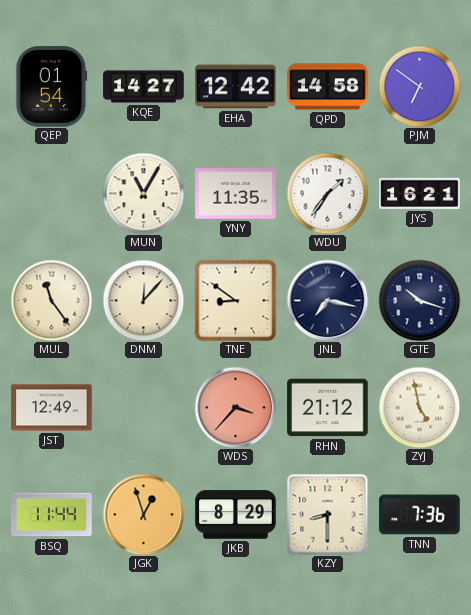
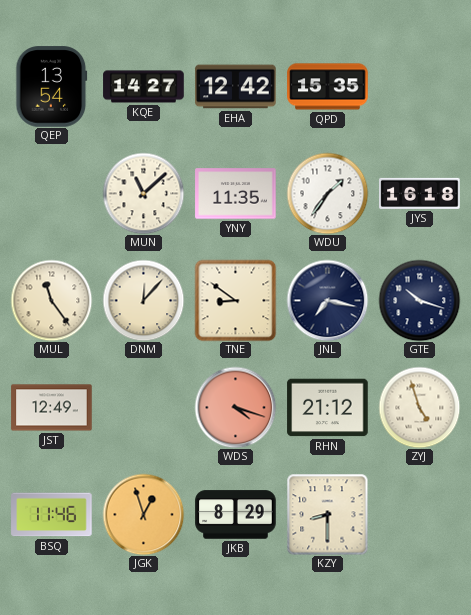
QEP: 01:54 -> 13:54
QPD: 14:58 -> 15:35
PJM: 6:51 -> none
MUN: 11:05 -> 11:08
JYS: 16:21 -> 16:18
WDS: 3:37 -> 4:18
ZYJ: 4:58 -> 4:57
BSQ: 11:44 -> 11:46
TNN: 7:36 -> none
